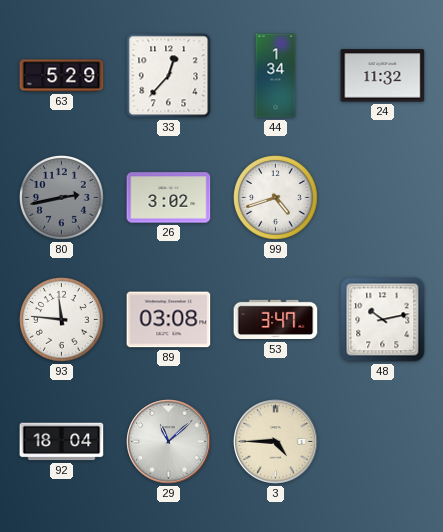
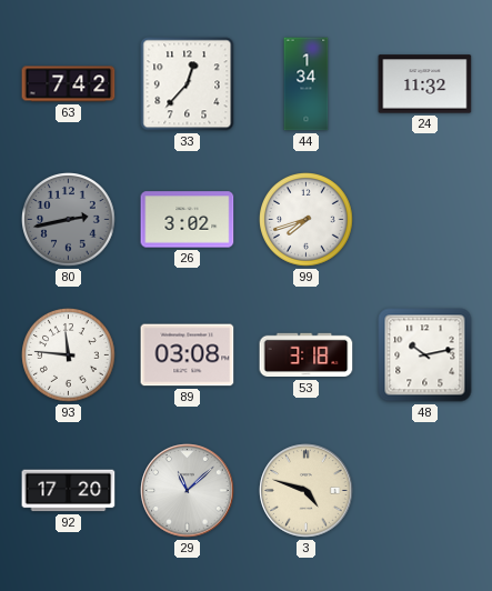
63: 5:29 -> 7:42
99: 4:42 -> 7:42
53: 3:47 -> 3:18
92: 18:04 -> 17:20
3: 4:45 -> 4:48
